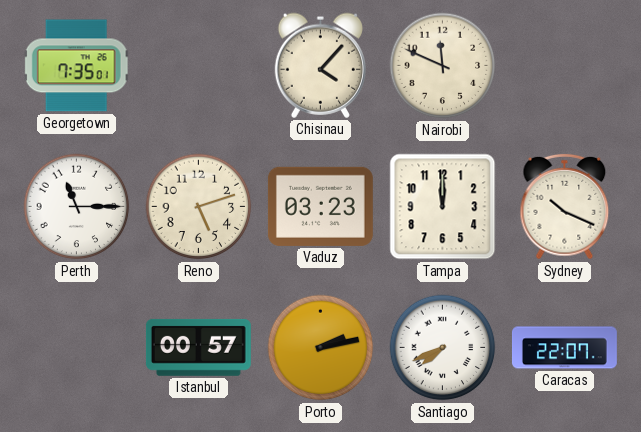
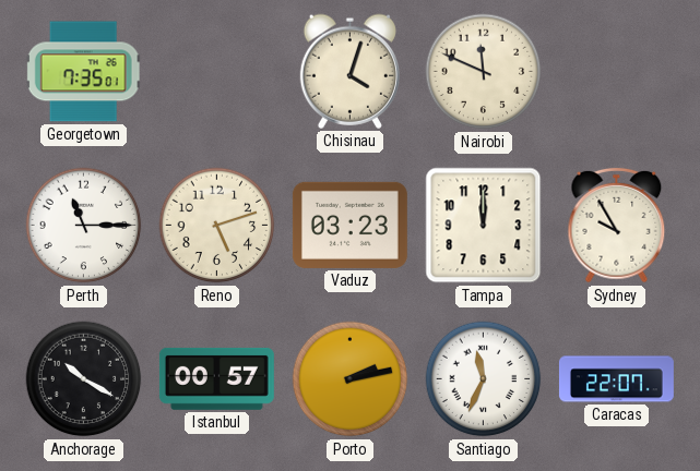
Chisinau: 4:07 -> 4:03
Sydney: 10:19 -> 9:55
Anchorage: none -> 10:20
Santiago: 7:41 -> 11:34
